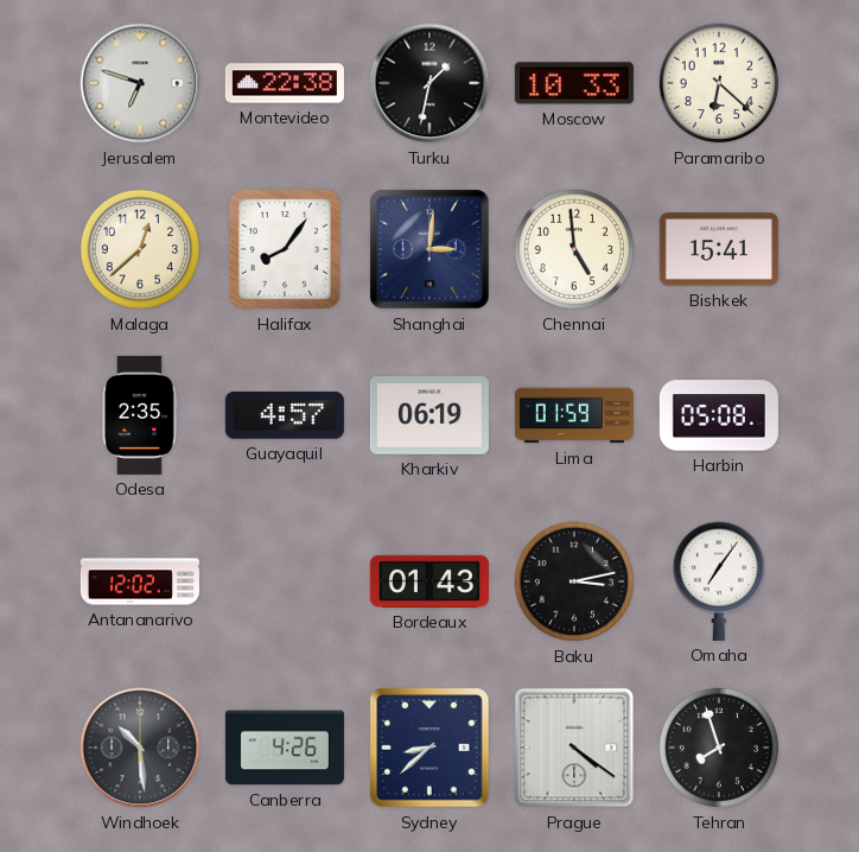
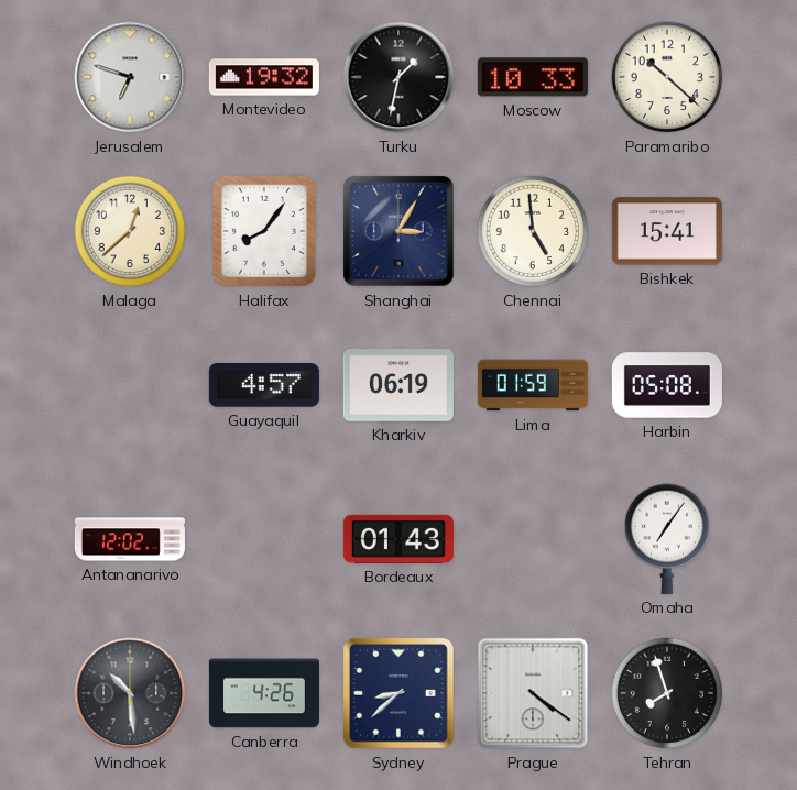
Montevideo: 22:38 -> 19:32
Paramaribo: 6:22 -> 10:22
Shanghai: 3:01 -> 3:05
Odesa: 2:35 -> none
Baku: 3:13 -> none
